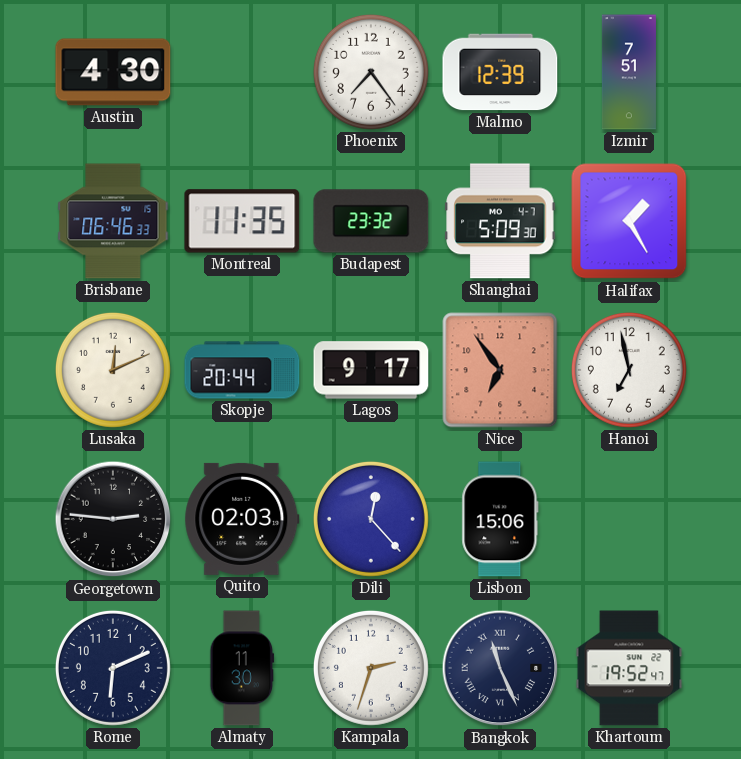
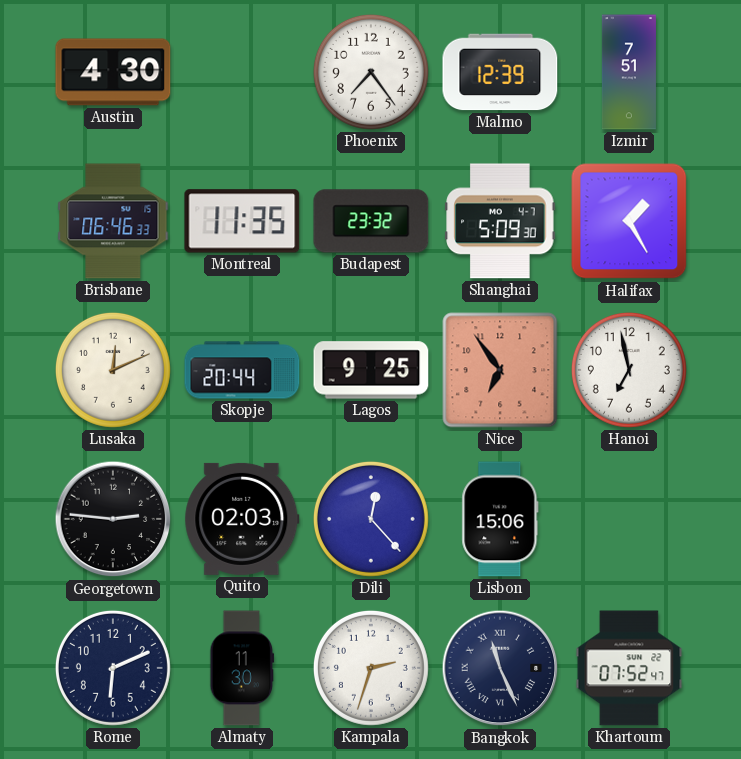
Lagos: 9:17 -> 9:25
Khartoum: 19:52 -> 07:52
